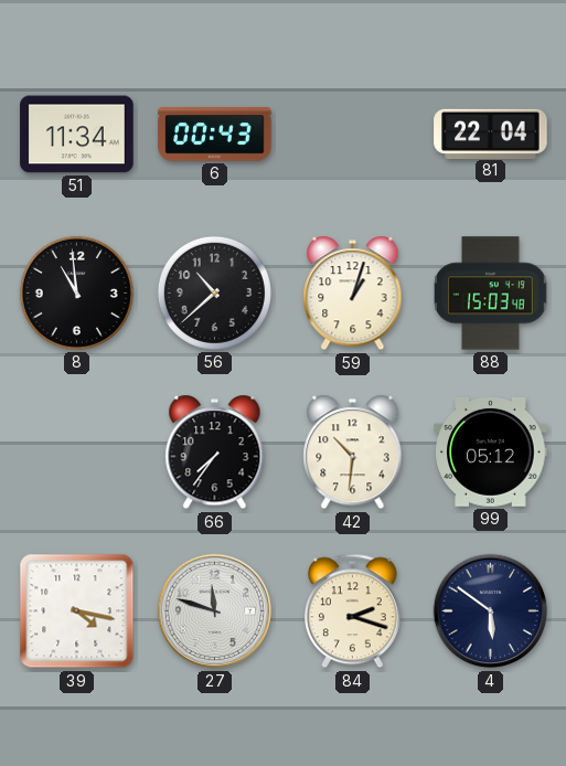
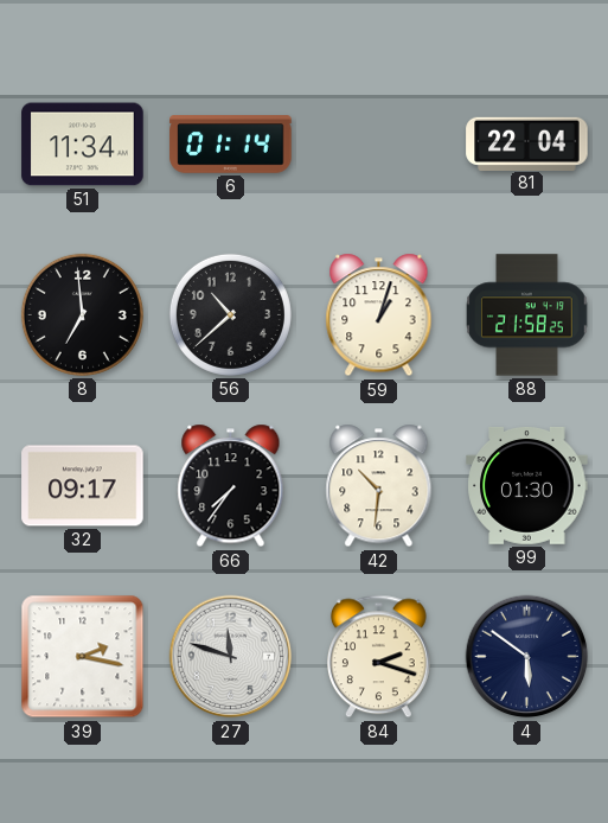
6: 00:43 -> 01:14
8: 10:59 -> 6:59
88: 15:03 -> 21:58
32: none -> 09:17
99: 05:12 -> 01:30
39: 4:17 -> 2:17
